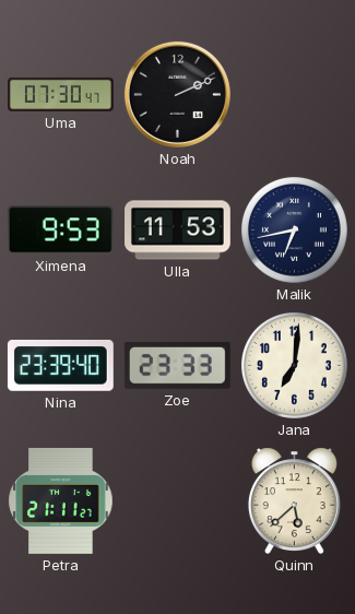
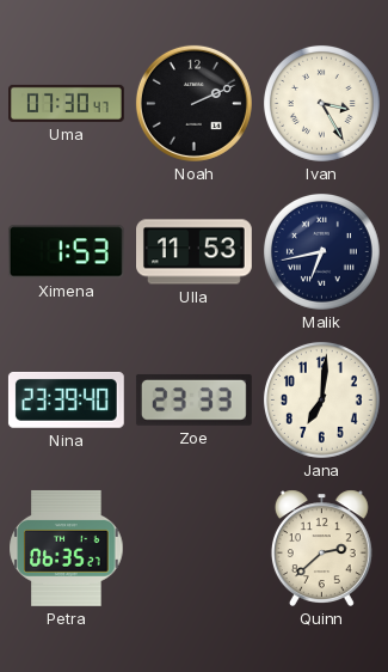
Ivan: none -> 3:25
Ximena: 9:53 -> 1:53
Petra: 21:11 -> 06:35
Quinn: 5:38 -> 2:38
